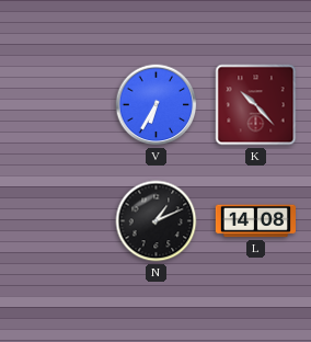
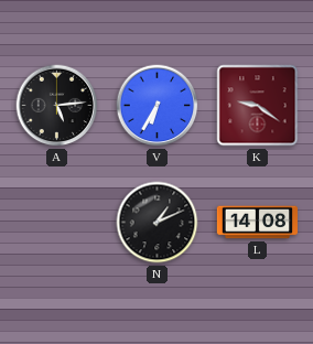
A: none -> 5:14
K: 10:23 -> 9:21
